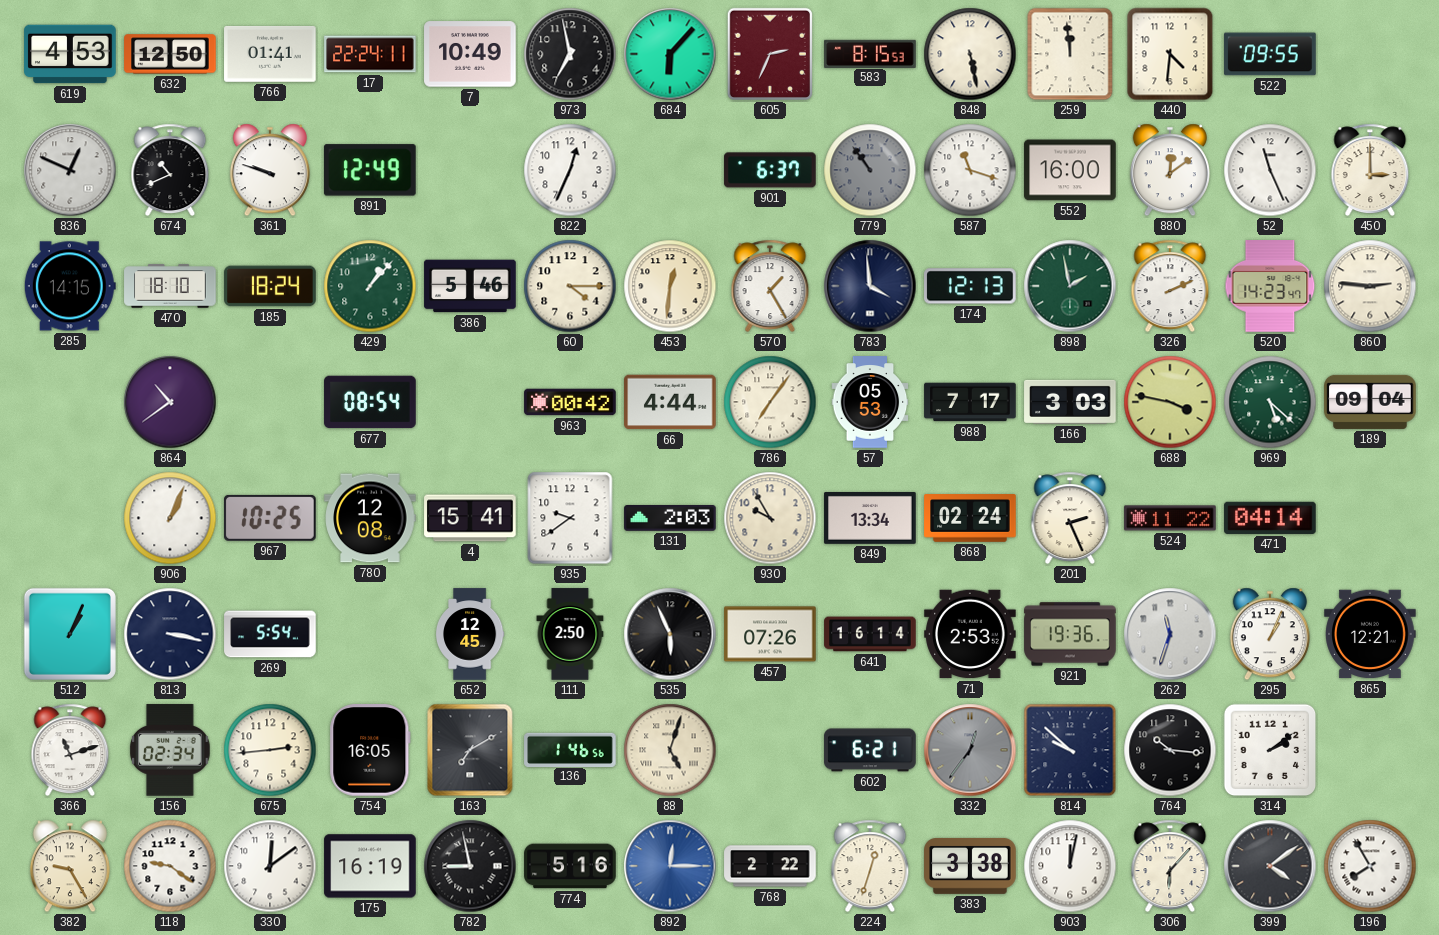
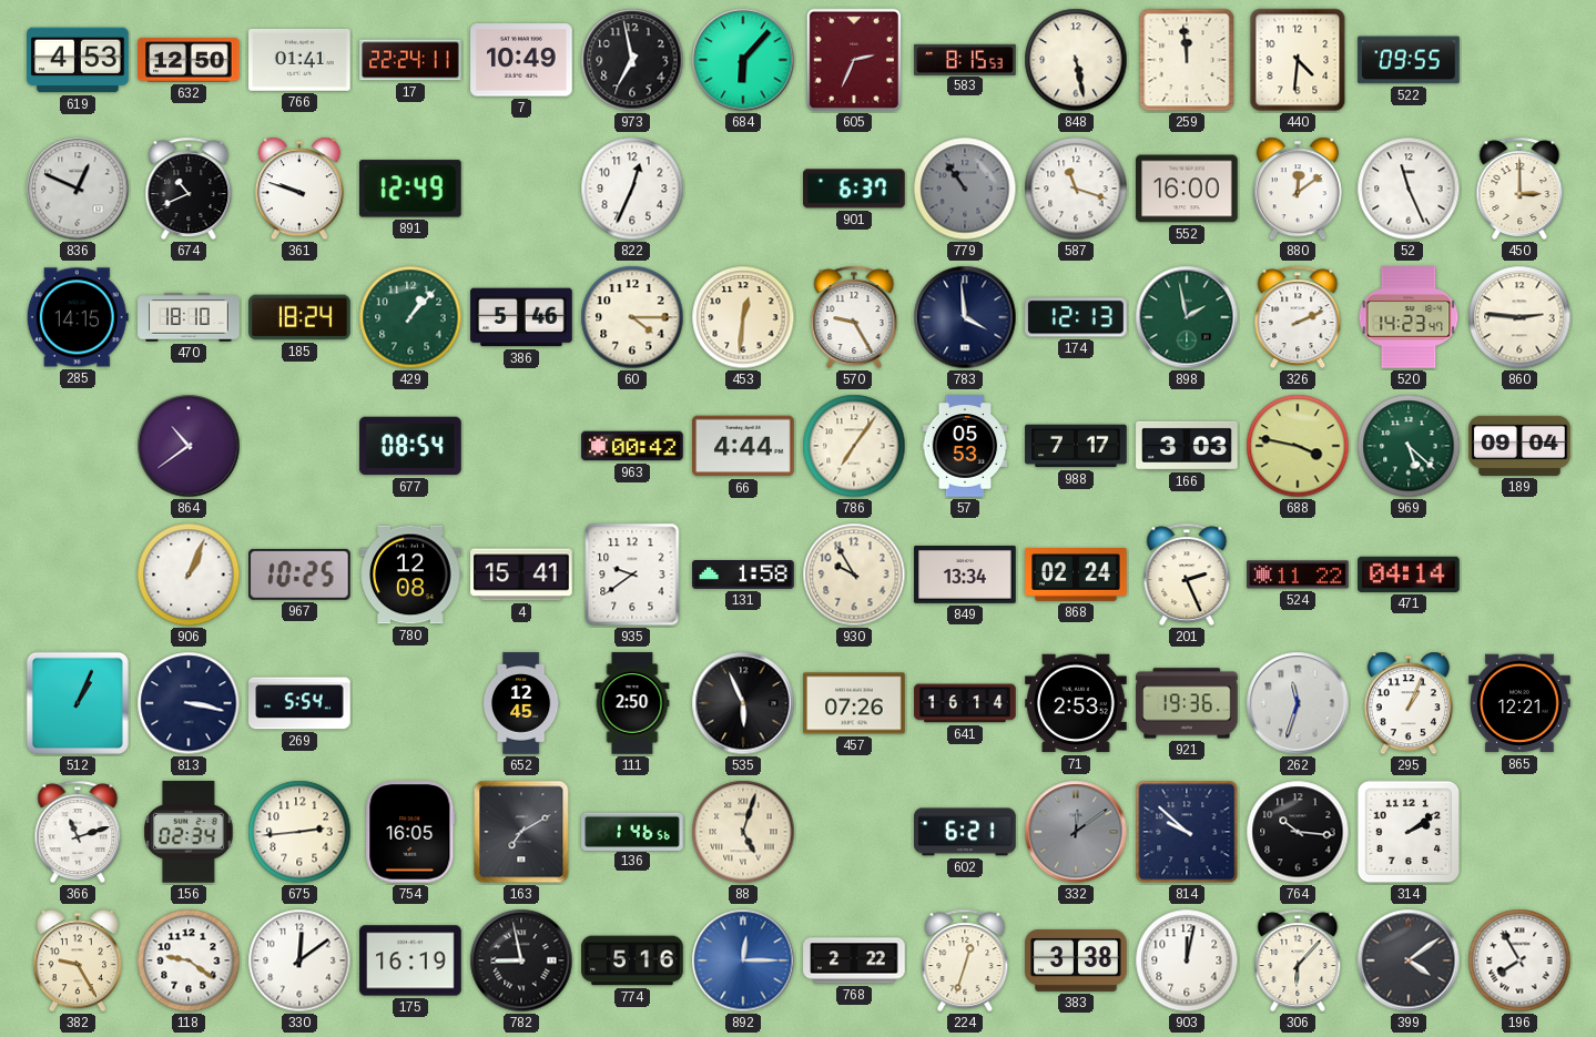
570: 1:25 -> 9:25
131: 2:03 -> 1:58
332: 12:36 -> 12:09
